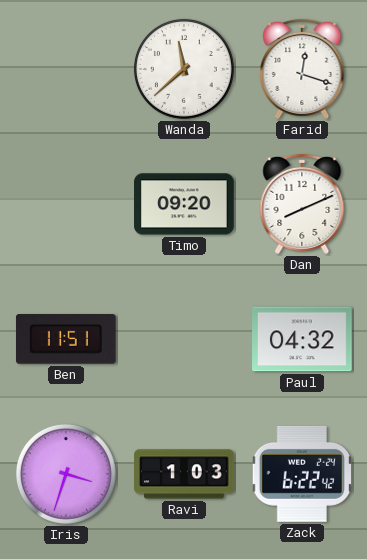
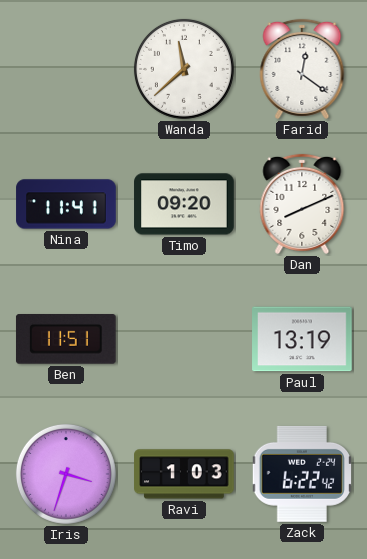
Farid: 12:18 -> 12:21
Nina: none -> 11:41
Paul: 04:32 -> 13:19
